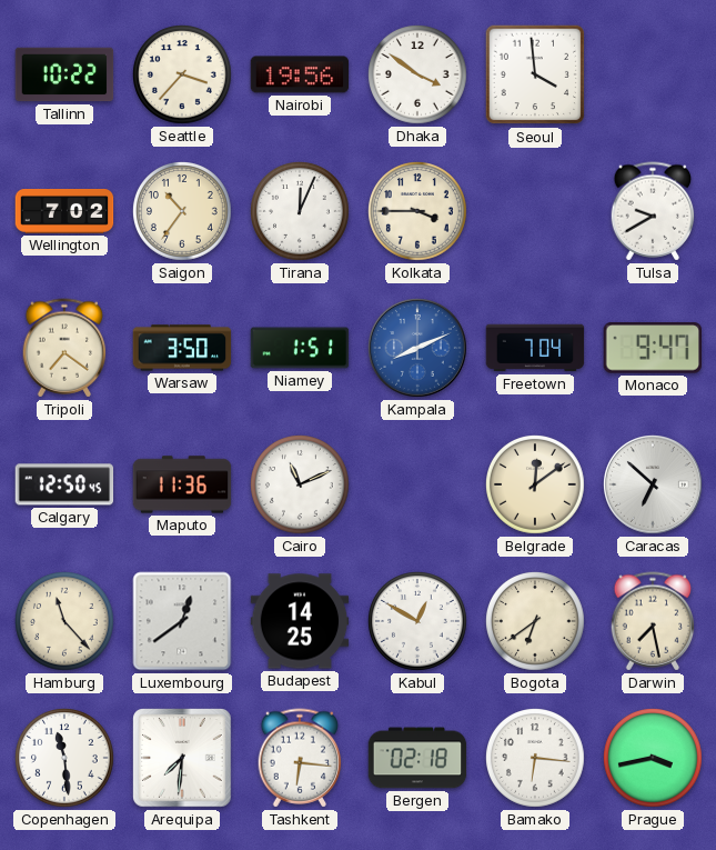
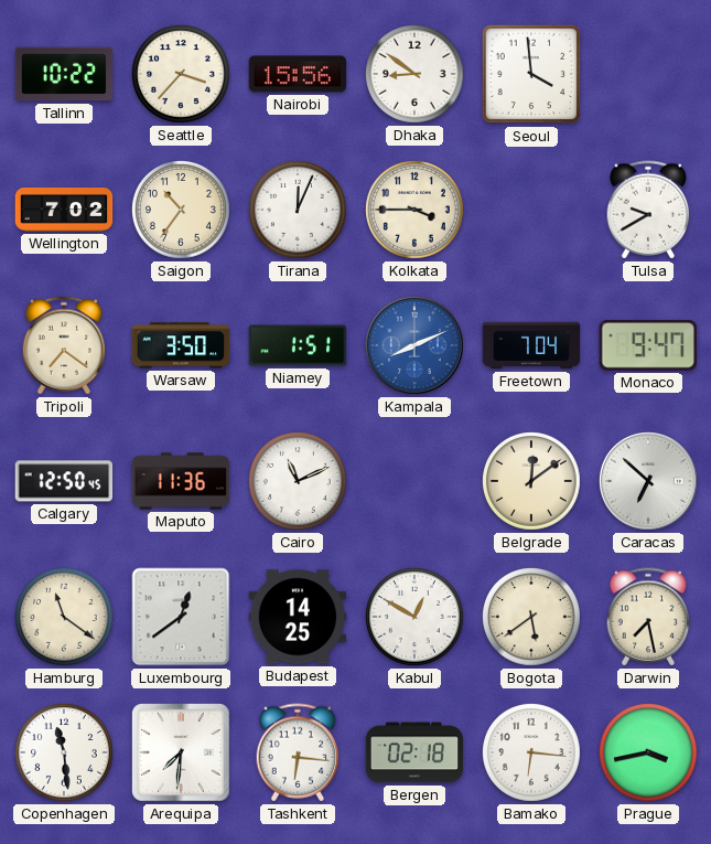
Nairobi: 19:56 -> 15:56
Dhaka: 3:51 -> 8:51
Hamburg: 11:23 -> 11:21
Bogota: 6:39 -> 5:39
